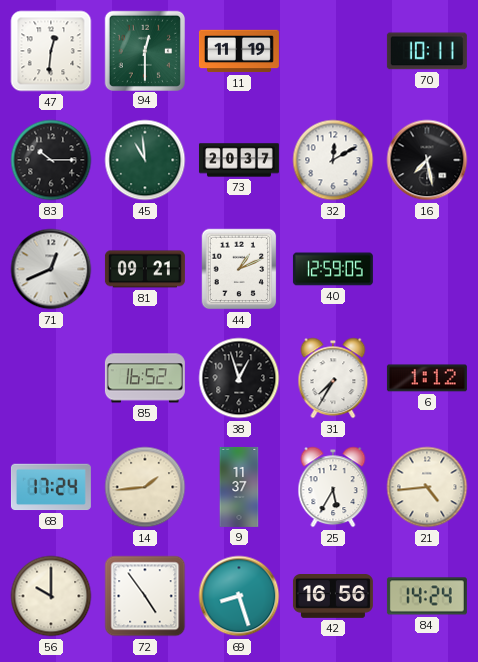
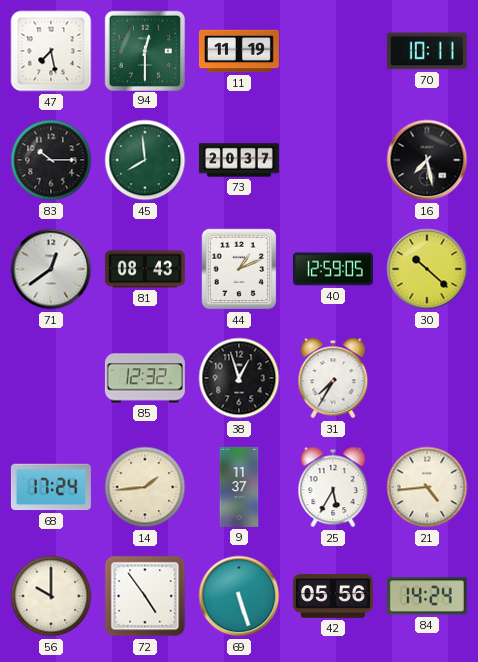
47: 12:31 -> 7:28
45: 10:59 -> 7:59
32: 12:10 -> none
71: 12:41 -> 12:39
81: 09:21 -> 08:43
30: none -> 10:22
85: 16:52 -> 12:32
6: 1:12 -> none
69: 8:27 -> 5:27
42: 16:56 -> 05:56
